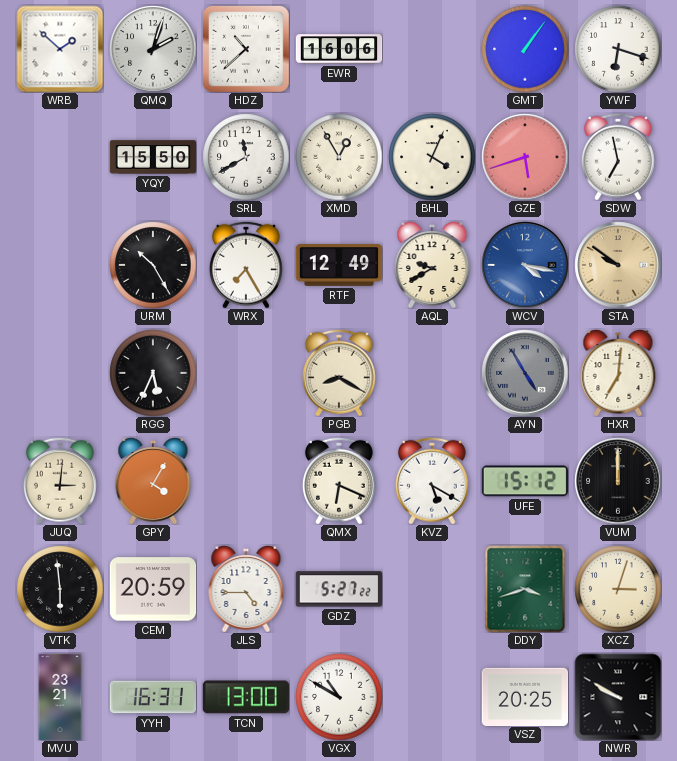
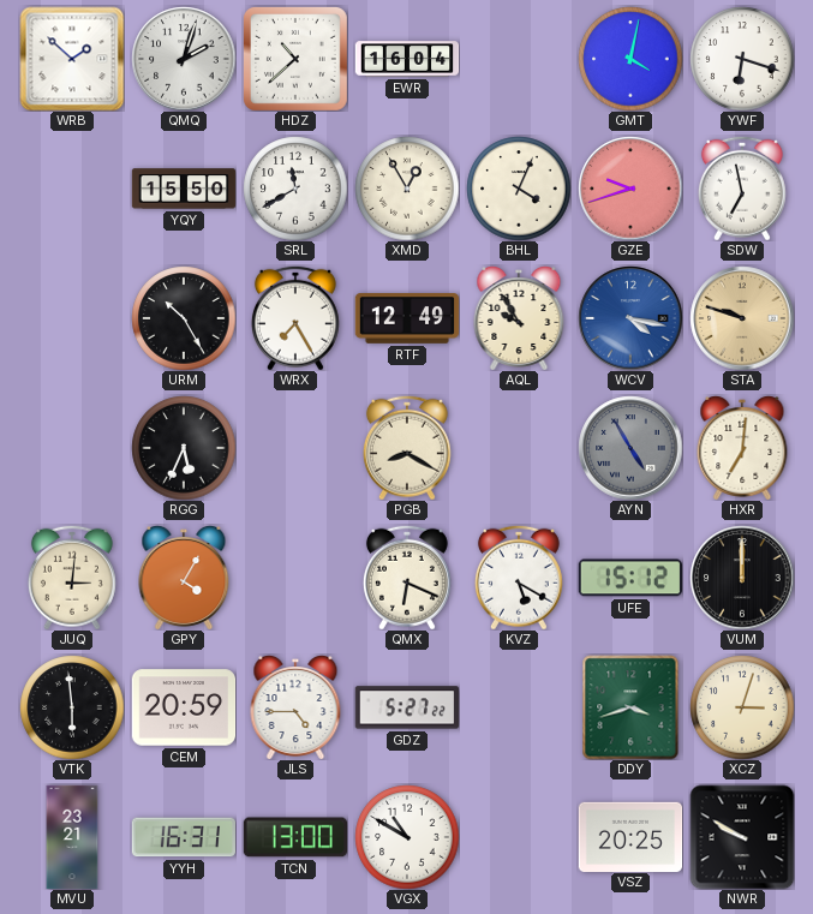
EWR: 16:06 -> 16:04
GMT: 1:06 -> 4:02
GZE: 5:42 -> 9:42
AQL: 9:40 -> 9:55
STA: 9:51 -> 9:48
